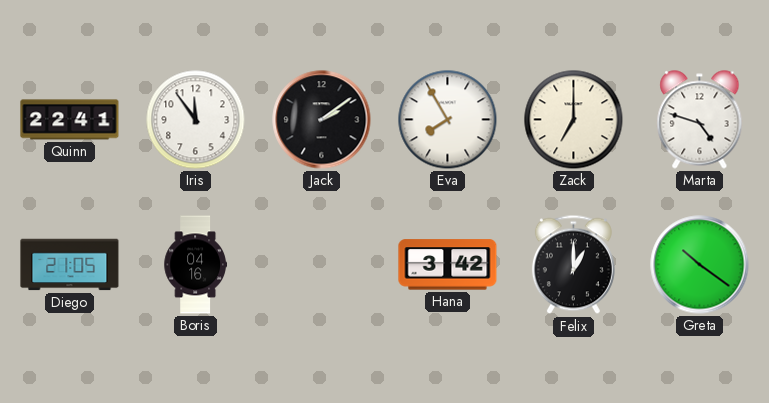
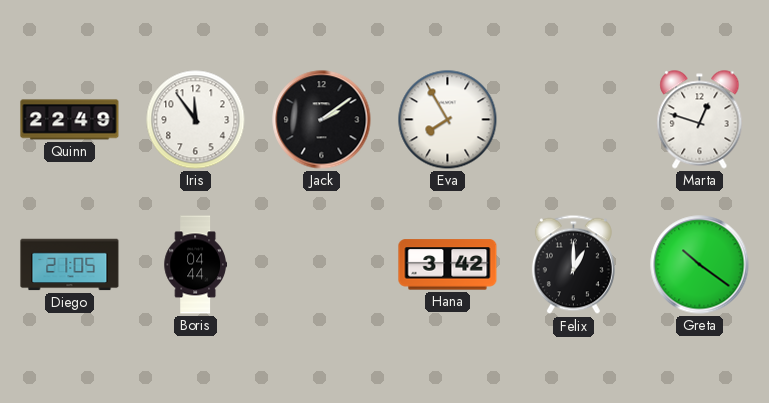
Quinn: 22:41 -> 22:49
Zack: 7:00 -> none
Marta: 4:48 -> 12:48
Boris: 04:16 -> 04:44
